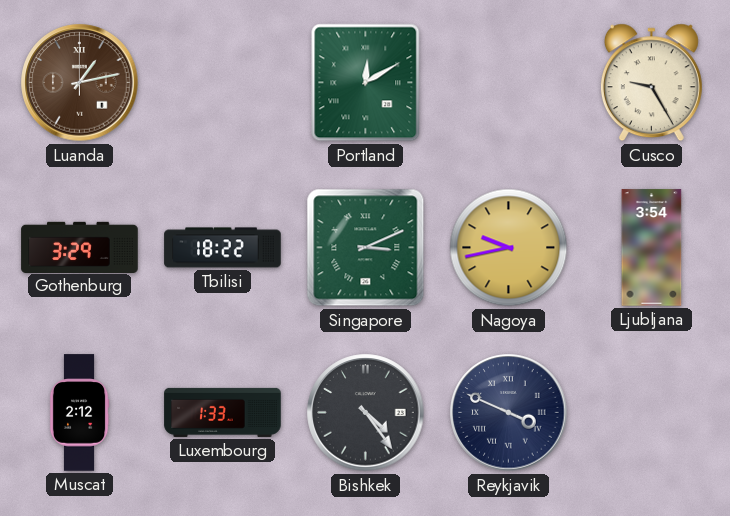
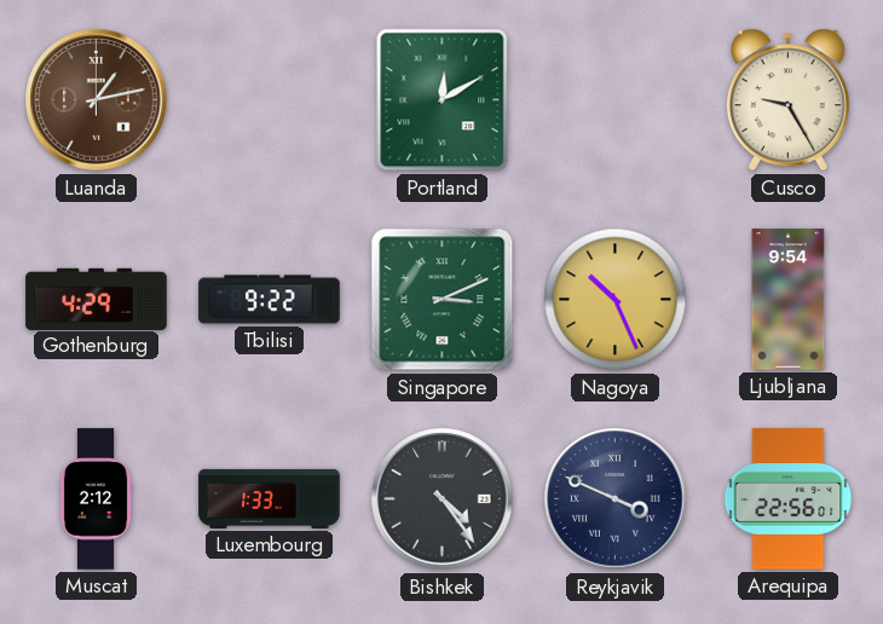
Gothenburg: 3:29 -> 4:29
Tbilisi: 18:22 -> 9:22
Nagoya: 9:43 -> 10:26
Ljubljana: 3:54 -> 9:54
Arequipa: none -> 22:56
